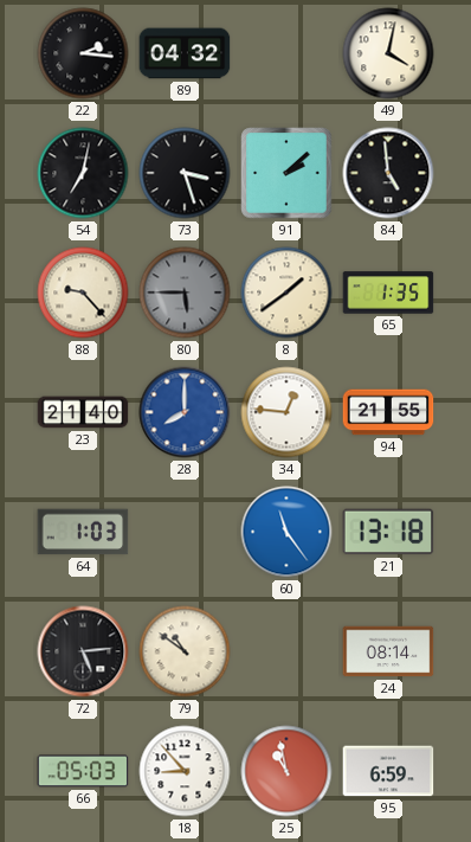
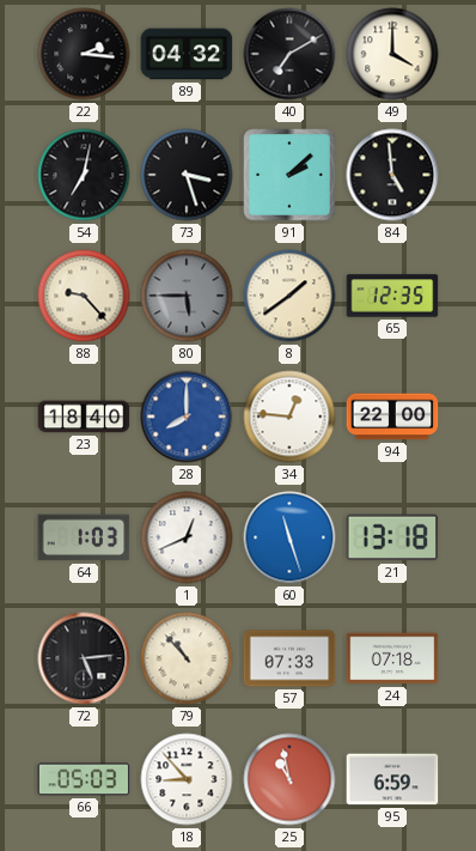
40: none -> 7:10
49: 4:02 -> 4:00
65: 1:35 -> 12:35
23: 21:40 -> 18:40
94: 21:55 -> 22:00
1: none -> 12:41
60: 11:24 -> 11:27
79: 10:51 -> 10:53
57: none -> 07:33
24: 08:14 -> 07:18
